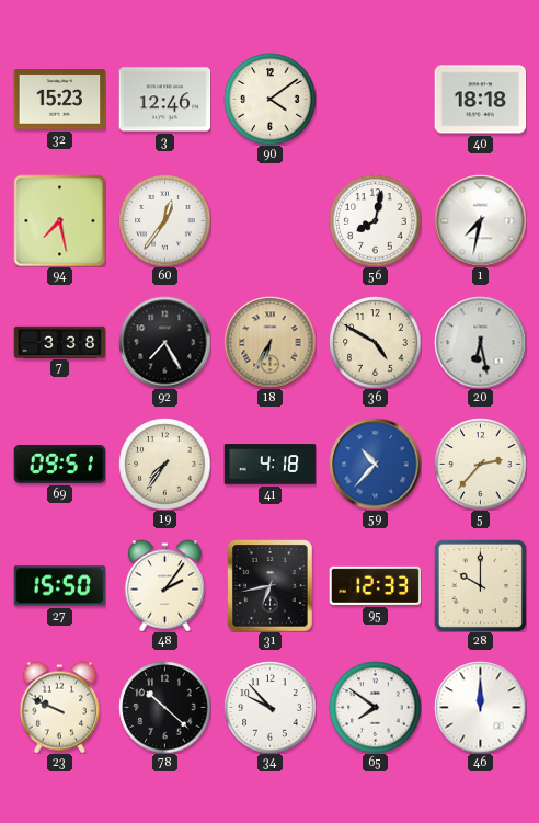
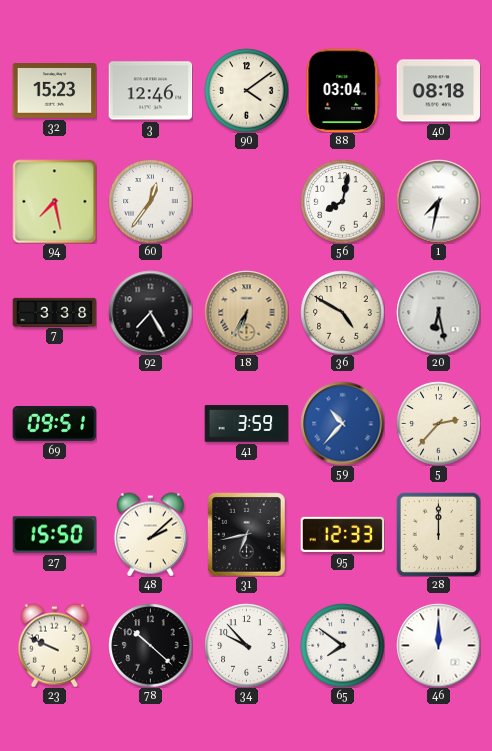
88: none -> 03:04
40: 18:18 -> 08:18
19: 7:36 -> none
41: 4:18 -> 3:59
48: 2:06 -> 2:08
28: 10:00 -> 12:00
